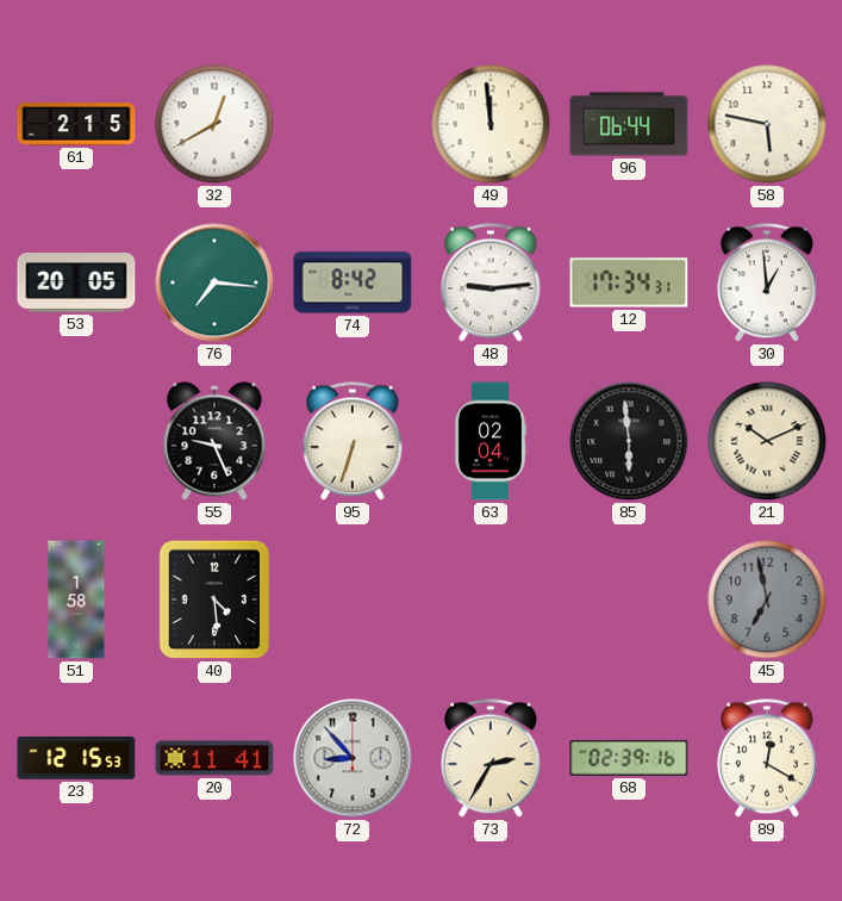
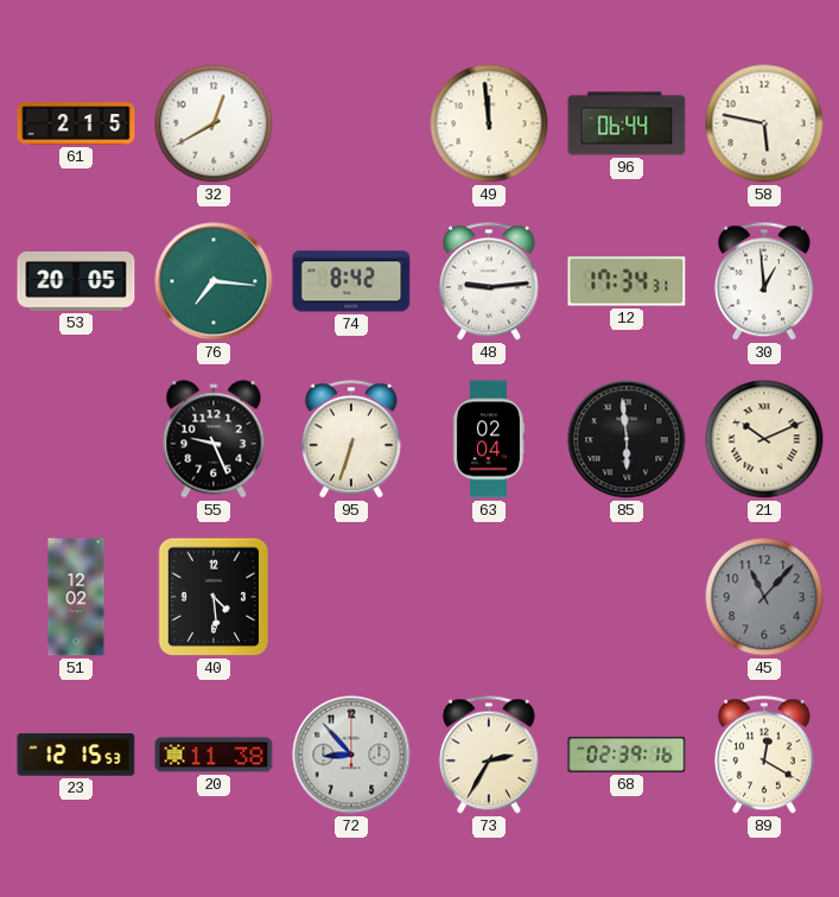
51: 1:58 -> 12:02
45: 6:58 -> 11:07
20: 11:41 -> 11:38
